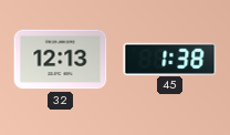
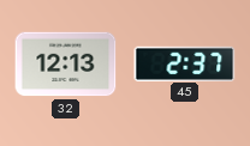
45: 1:38 -> 2:37
